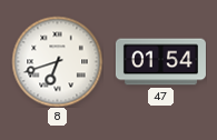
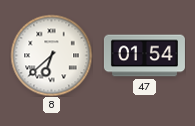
8: 6:42 -> 6:38
